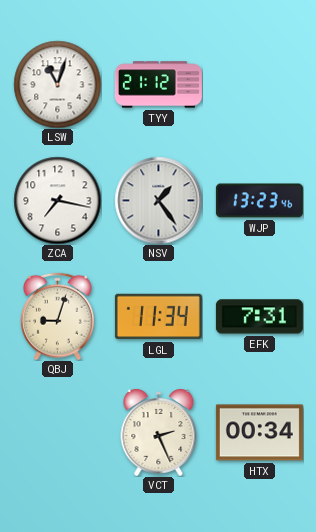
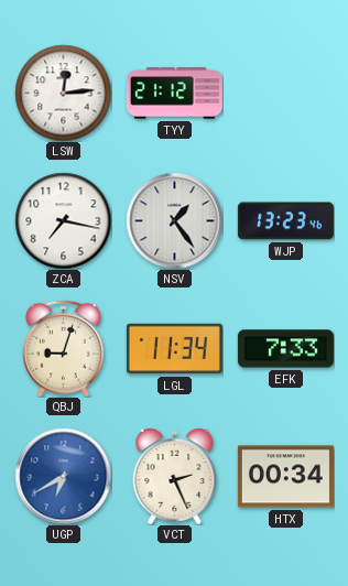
LSW: 11:03 -> 12:14
EFK: 7:31 -> 7:33
UGP: none -> 6:40
